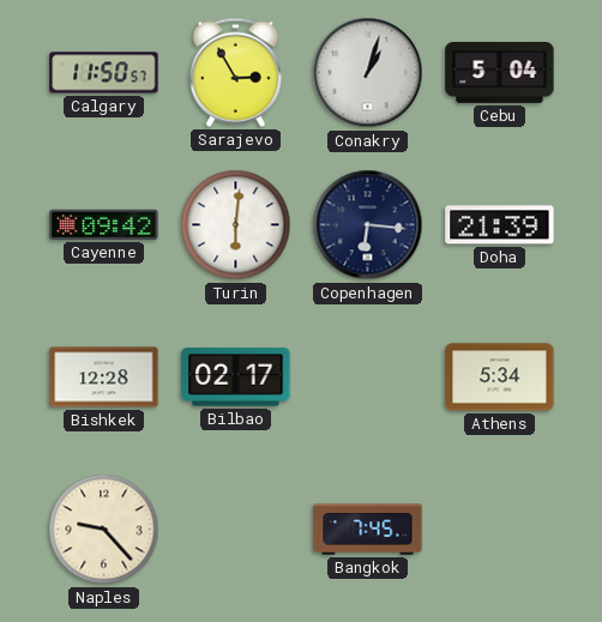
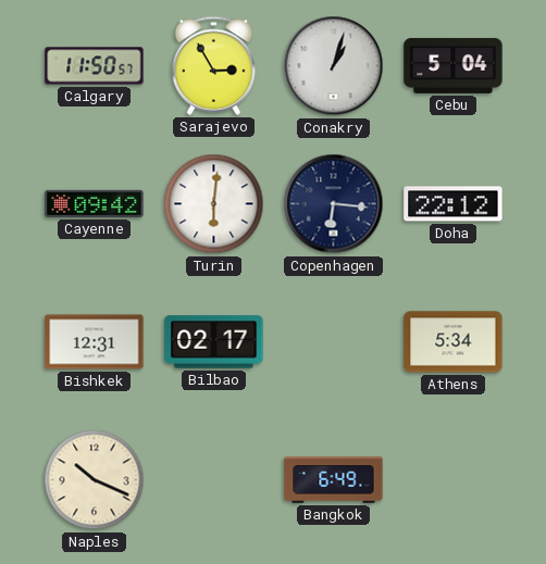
Doha: 21:39 -> 22:12
Bishkek: 12:28 -> 12:31
Naples: 9:23 -> 10:19
Bangkok: 7:45 -> 6:49
